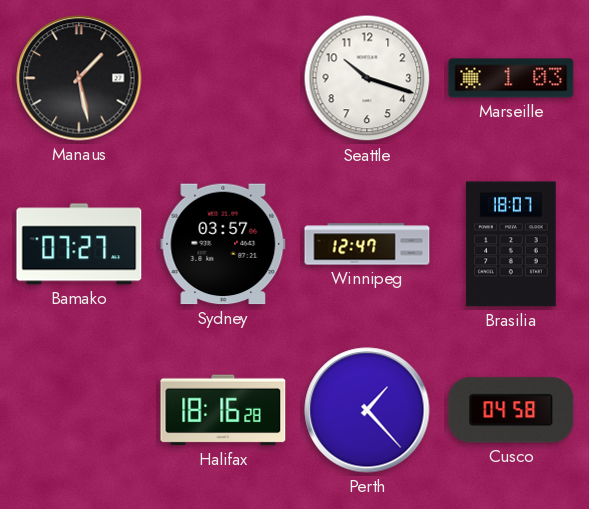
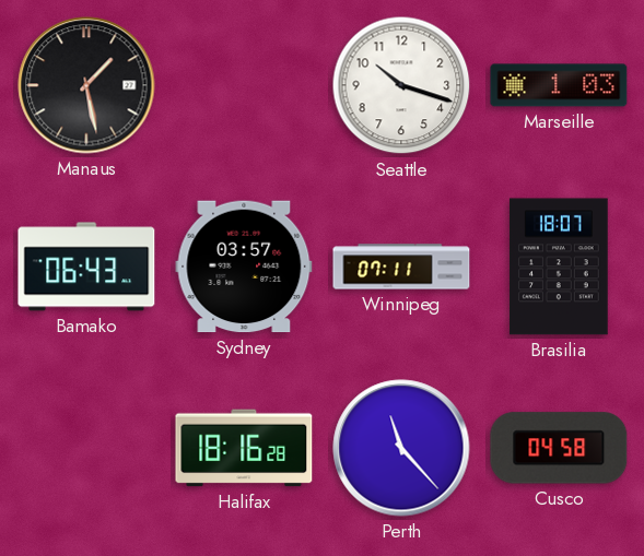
Bamako: 07:27 -> 06:43
Winnipeg: 12:47 -> 07:11
Perth: 1:23 -> 11:23
